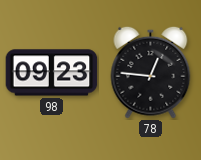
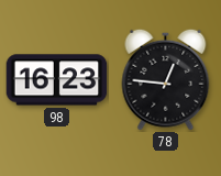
98: 09:23 -> 16:23
